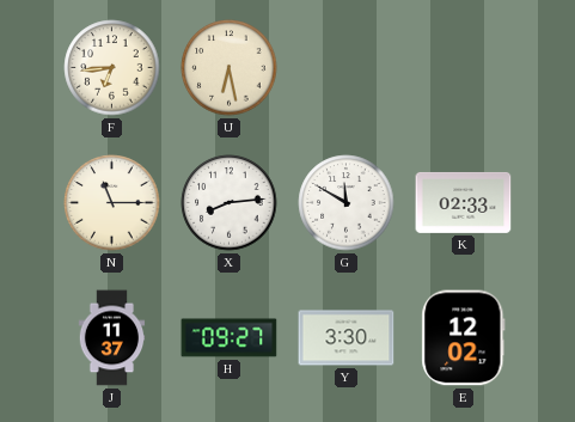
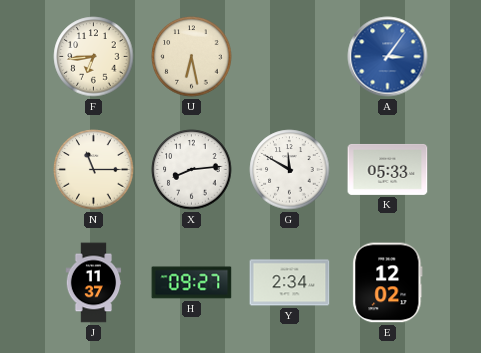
A: none -> 3:06
K: 02:33 -> 05:33
Y: 3:30 -> 2:34
